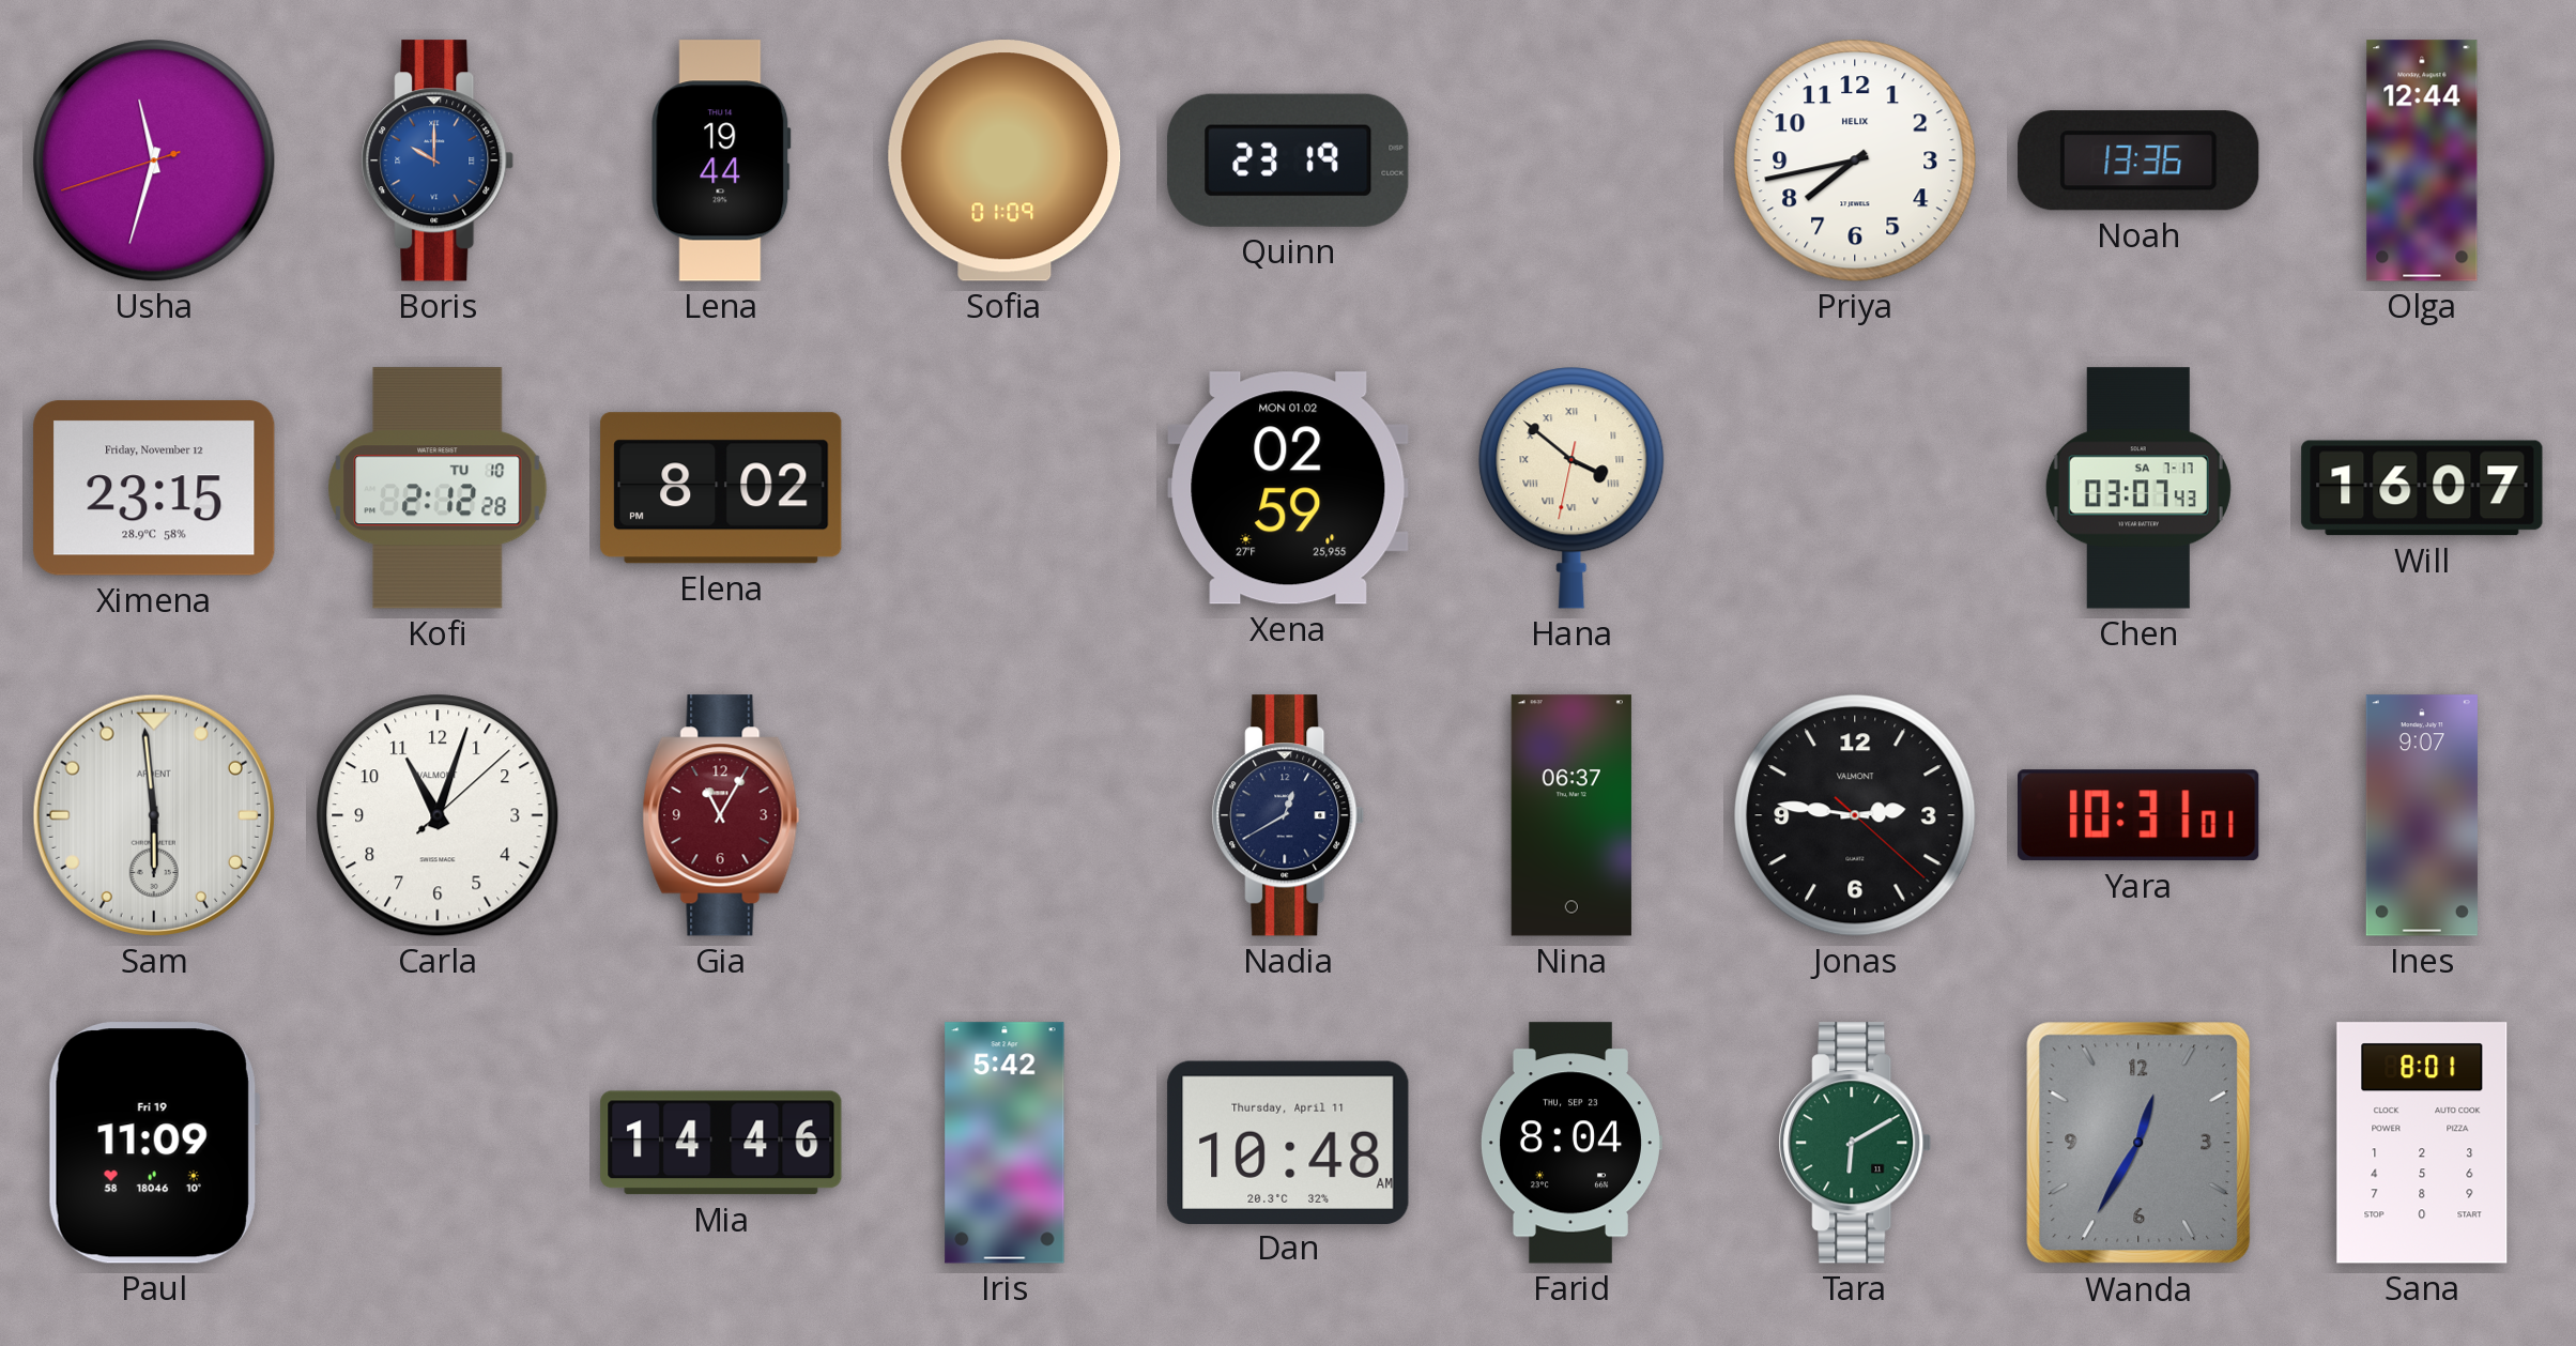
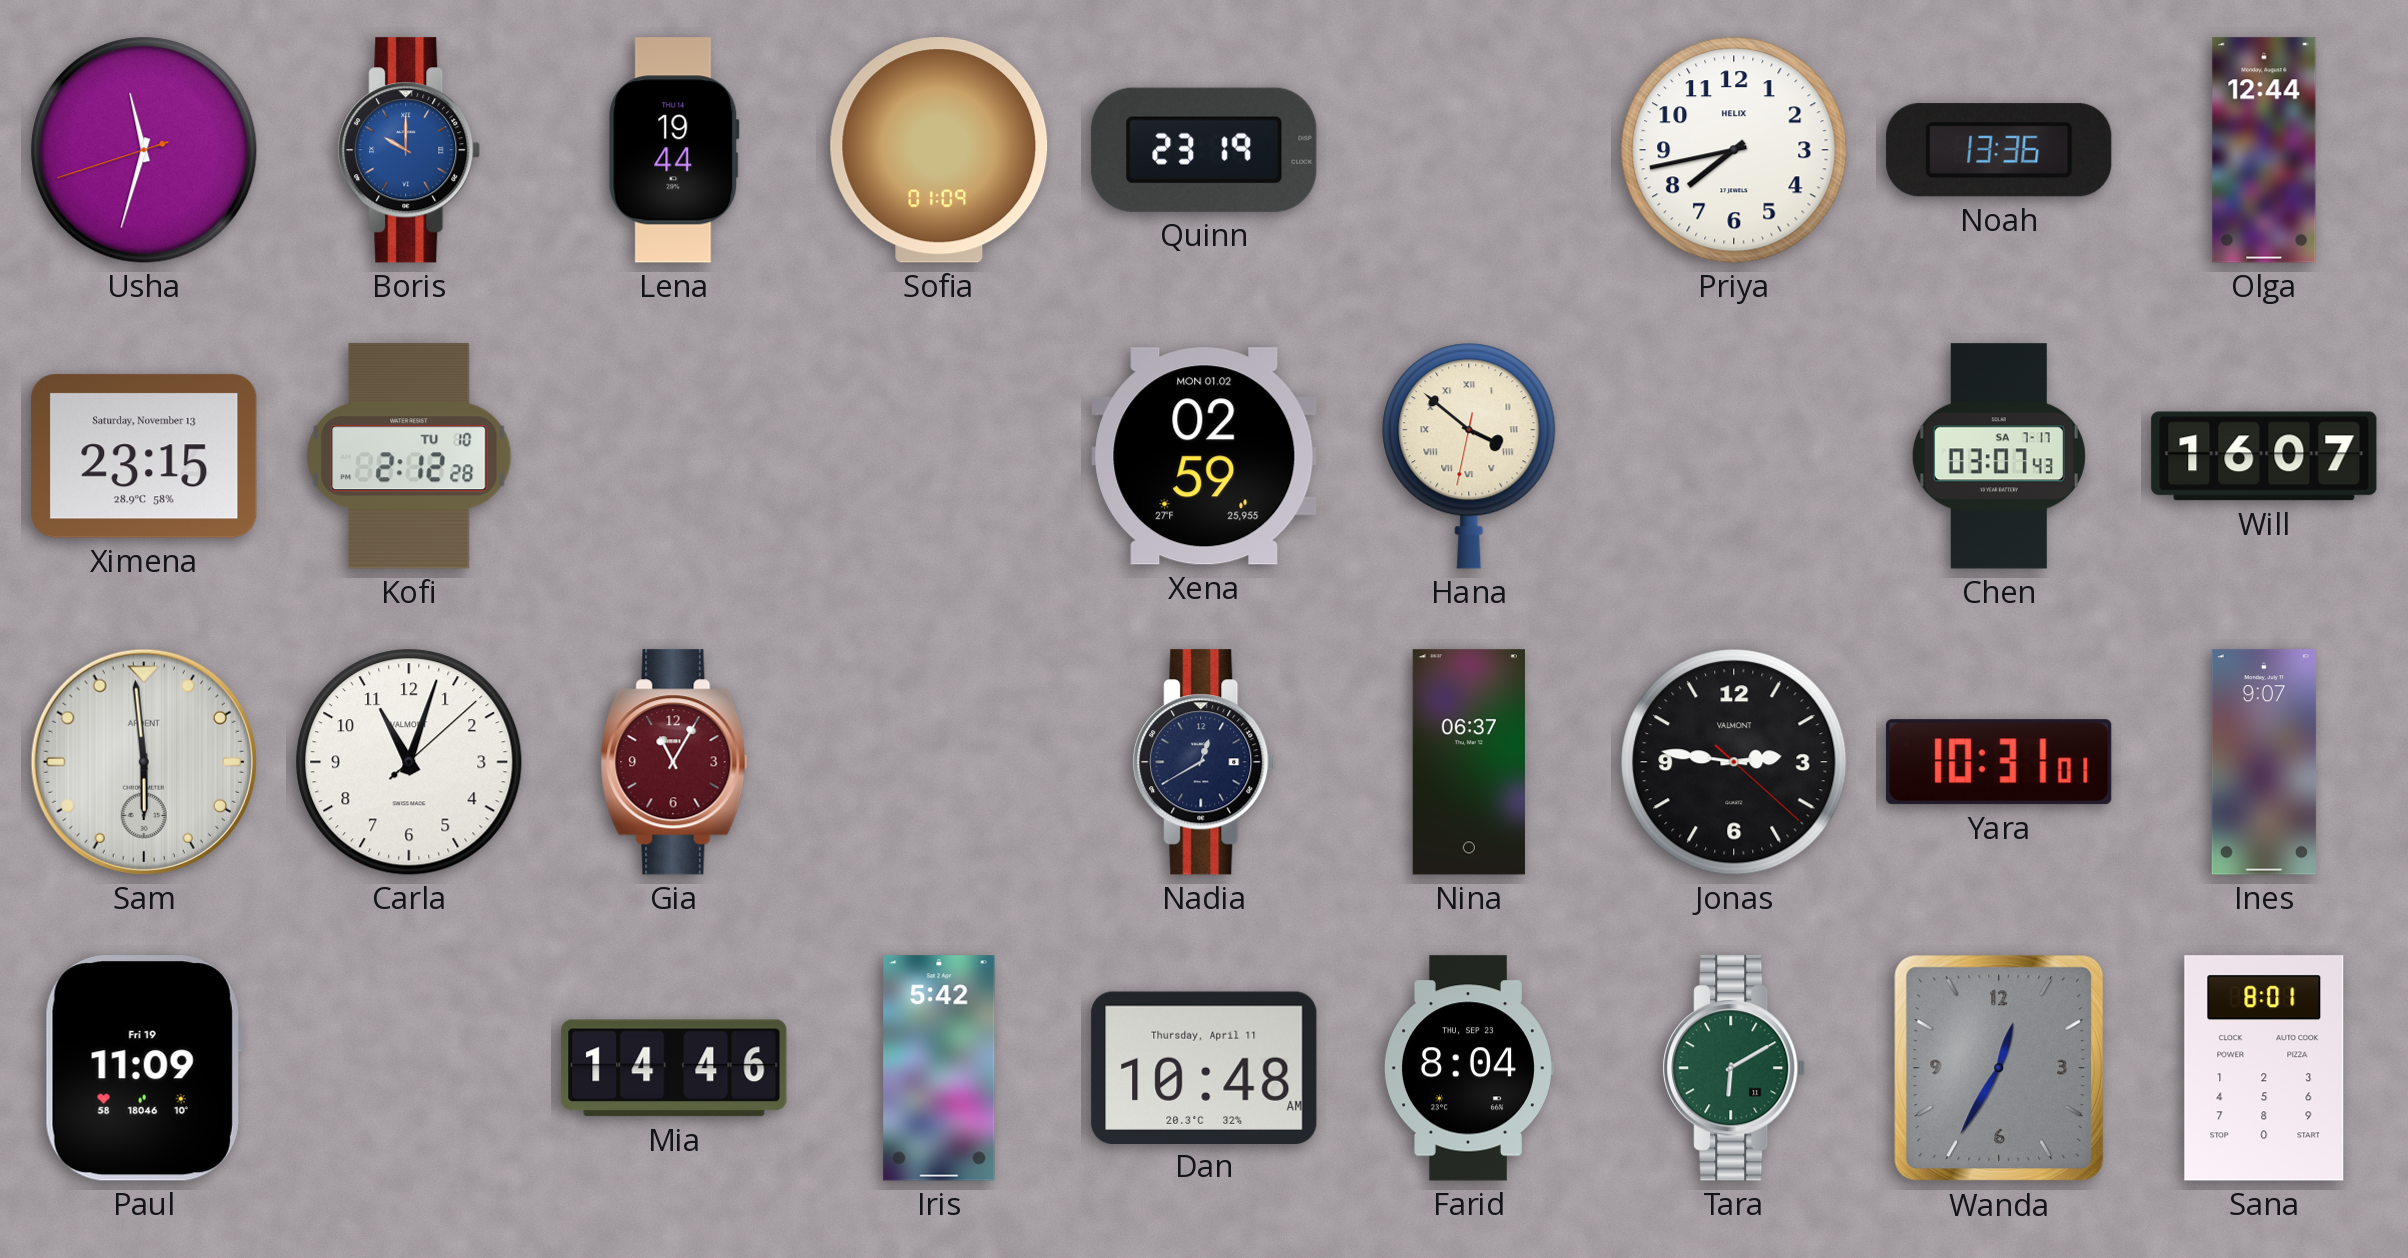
Ximena date: Friday, November 12 -> Saturday, November 13
Elena: 8:02 -> none
